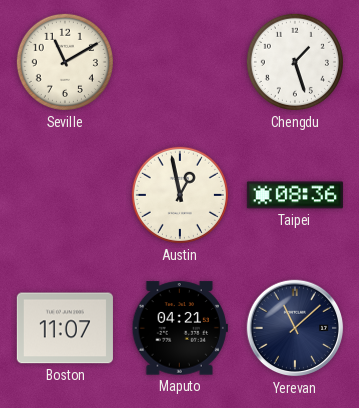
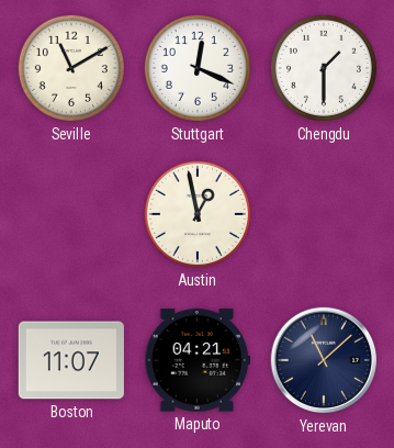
Stuttgart: none -> 12:19
Chengdu: 1:27 -> 1:30
Taipei: 08:36 -> none
